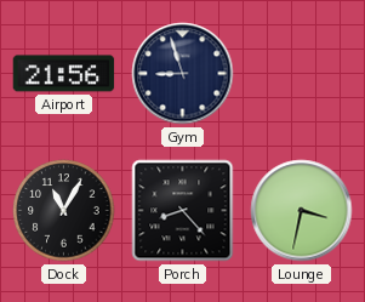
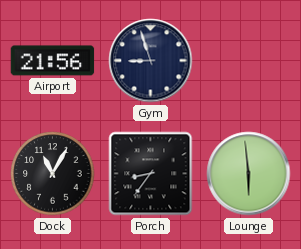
Porch: 8:23 -> 8:36
Lounge: 3:32 -> 5:59
